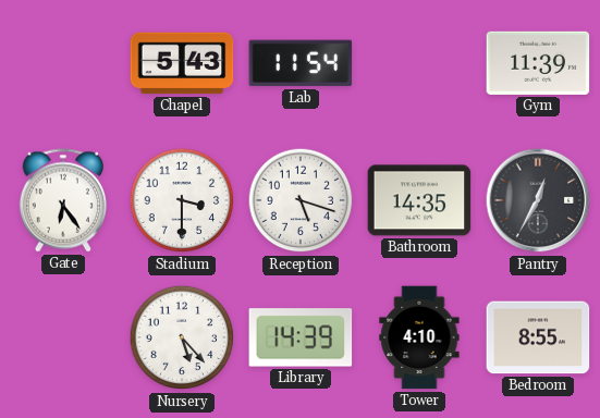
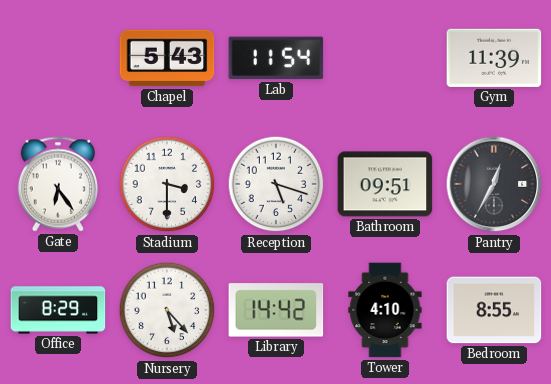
Bathroom: 14:35 -> 09:51
Office: none -> 8:29
Library: 14:39 -> 14:42
